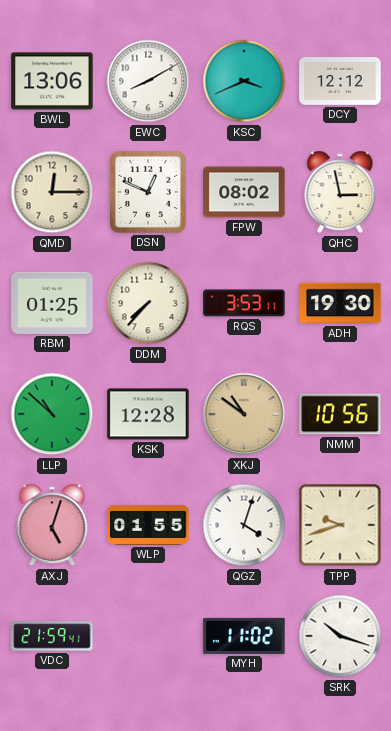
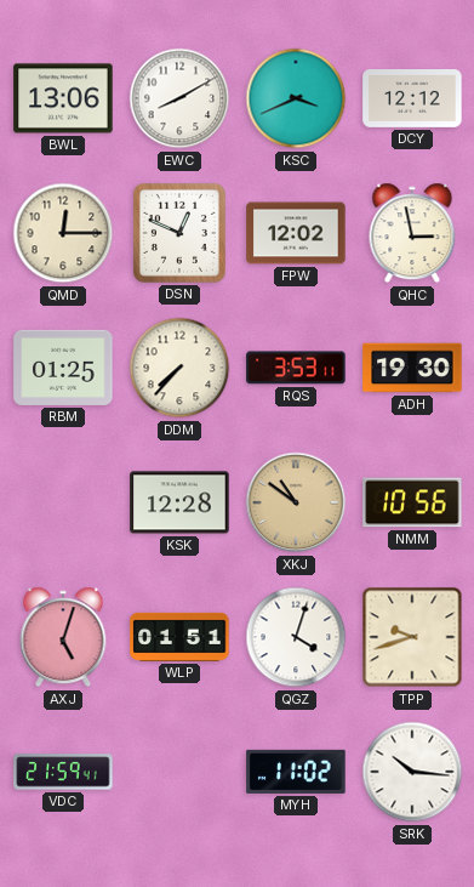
FPW: 08:02 -> 12:02
LLP: 10:52 -> none
WLP: 01:55 -> 01:51
SRK: 10:18 -> 10:16
